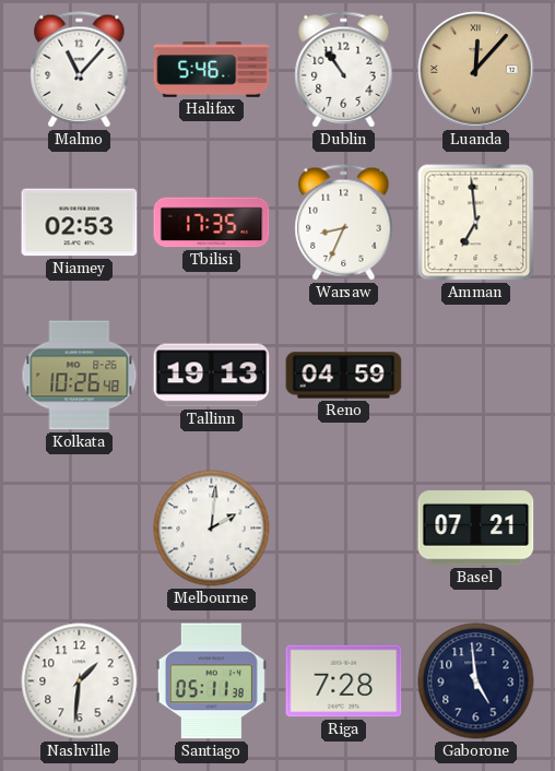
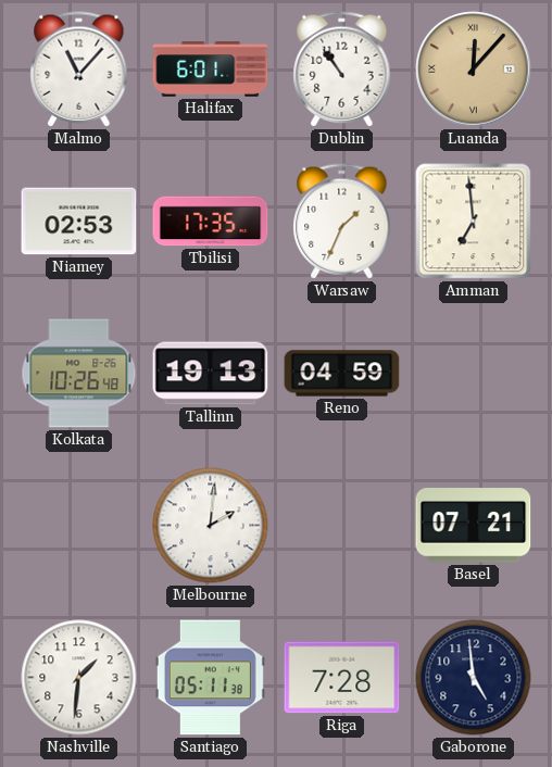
Halifax: 5:46 -> 6:01
Warsaw: 8:34 -> 1:34
